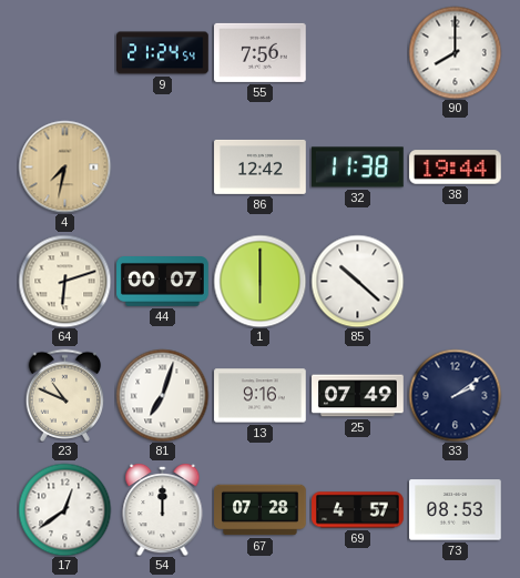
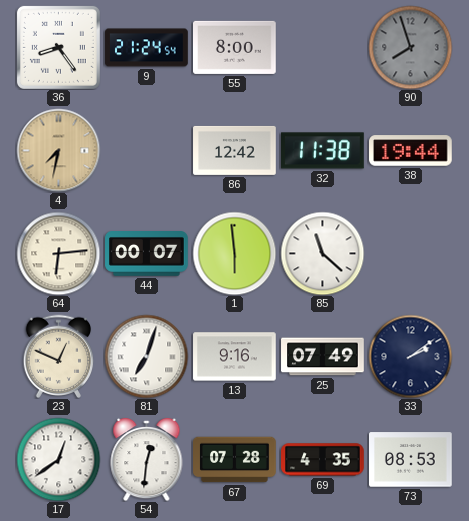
36: none -> 8:24
55: 7:56 -> 8:00
90: 8:00 -> 7:57
90 dial: white -> grey
64: 6:12 -> 6:14
1: 6:00 -> 5:59
85: 10:22 -> 11:22
23: 10:49 -> 12:49
54: 12:00 -> 12:31
69: 4:57 -> 4:35
